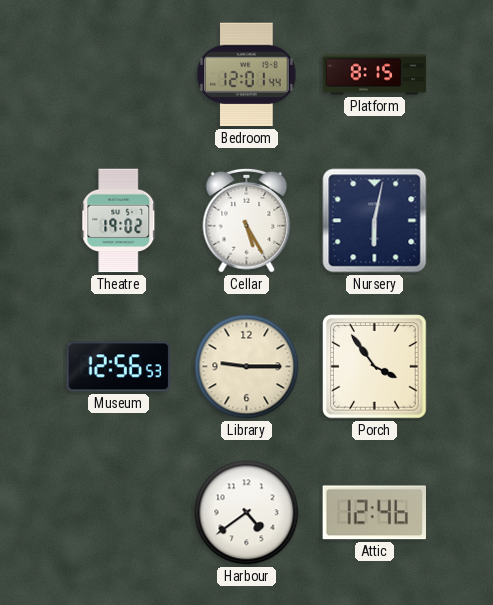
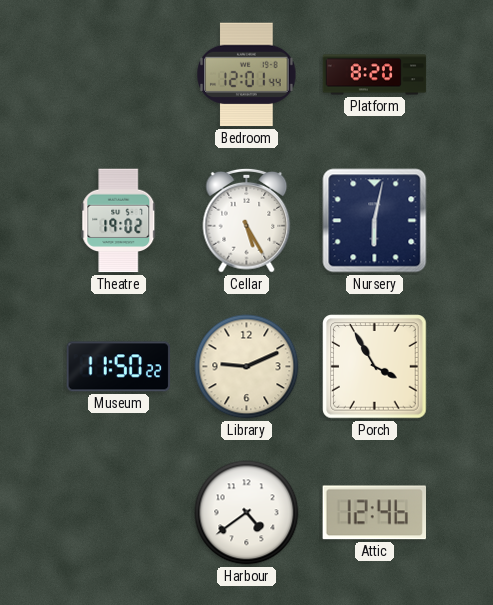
Platform: 8:15 -> 8:20
Museum: 12:56 -> 11:50
Library: 9:15 -> 9:11
Porch: 3:54 -> 3:55
